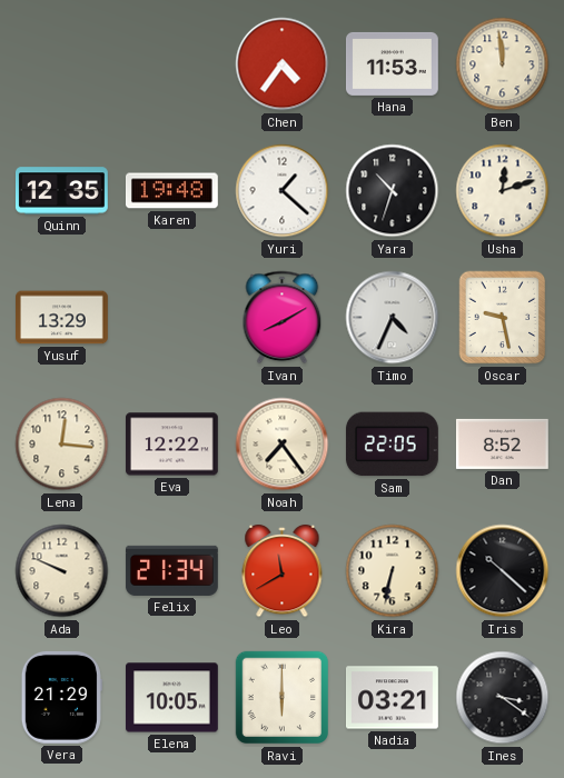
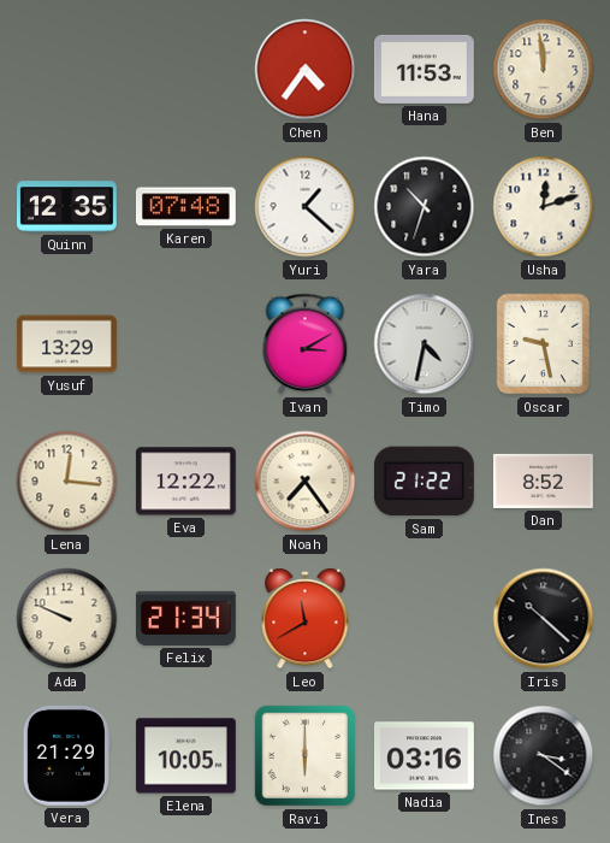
Karen: 19:48 -> 07:48
Ivan: 8:10 -> 3:10
Timo: 4:34 -> 4:32
Sam: 22:05 -> 21:22
Kira: 6:32 -> none
Nadia: 03:21 -> 03:16
